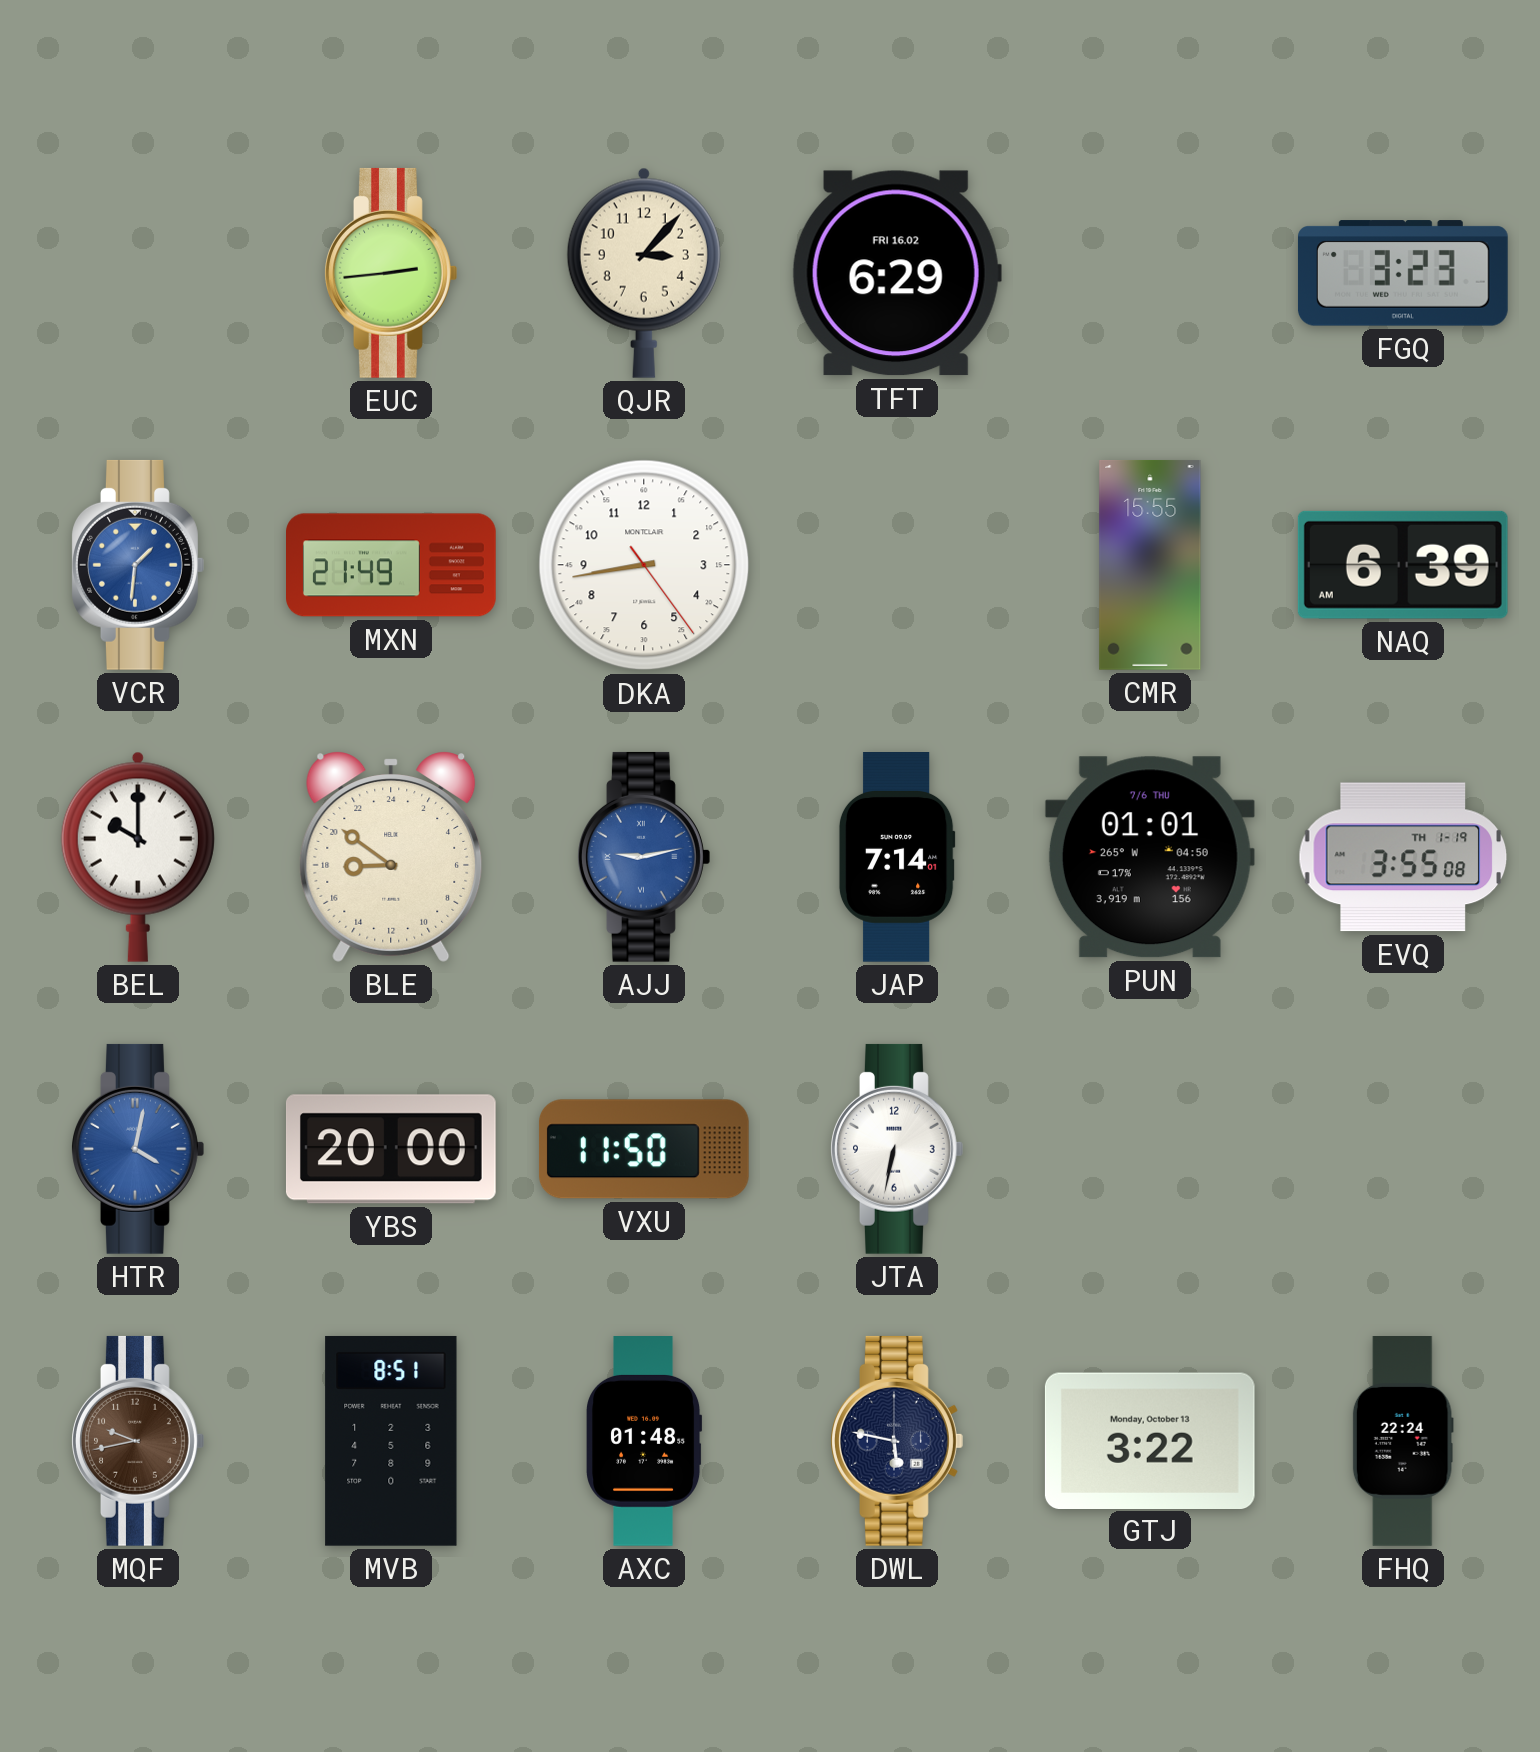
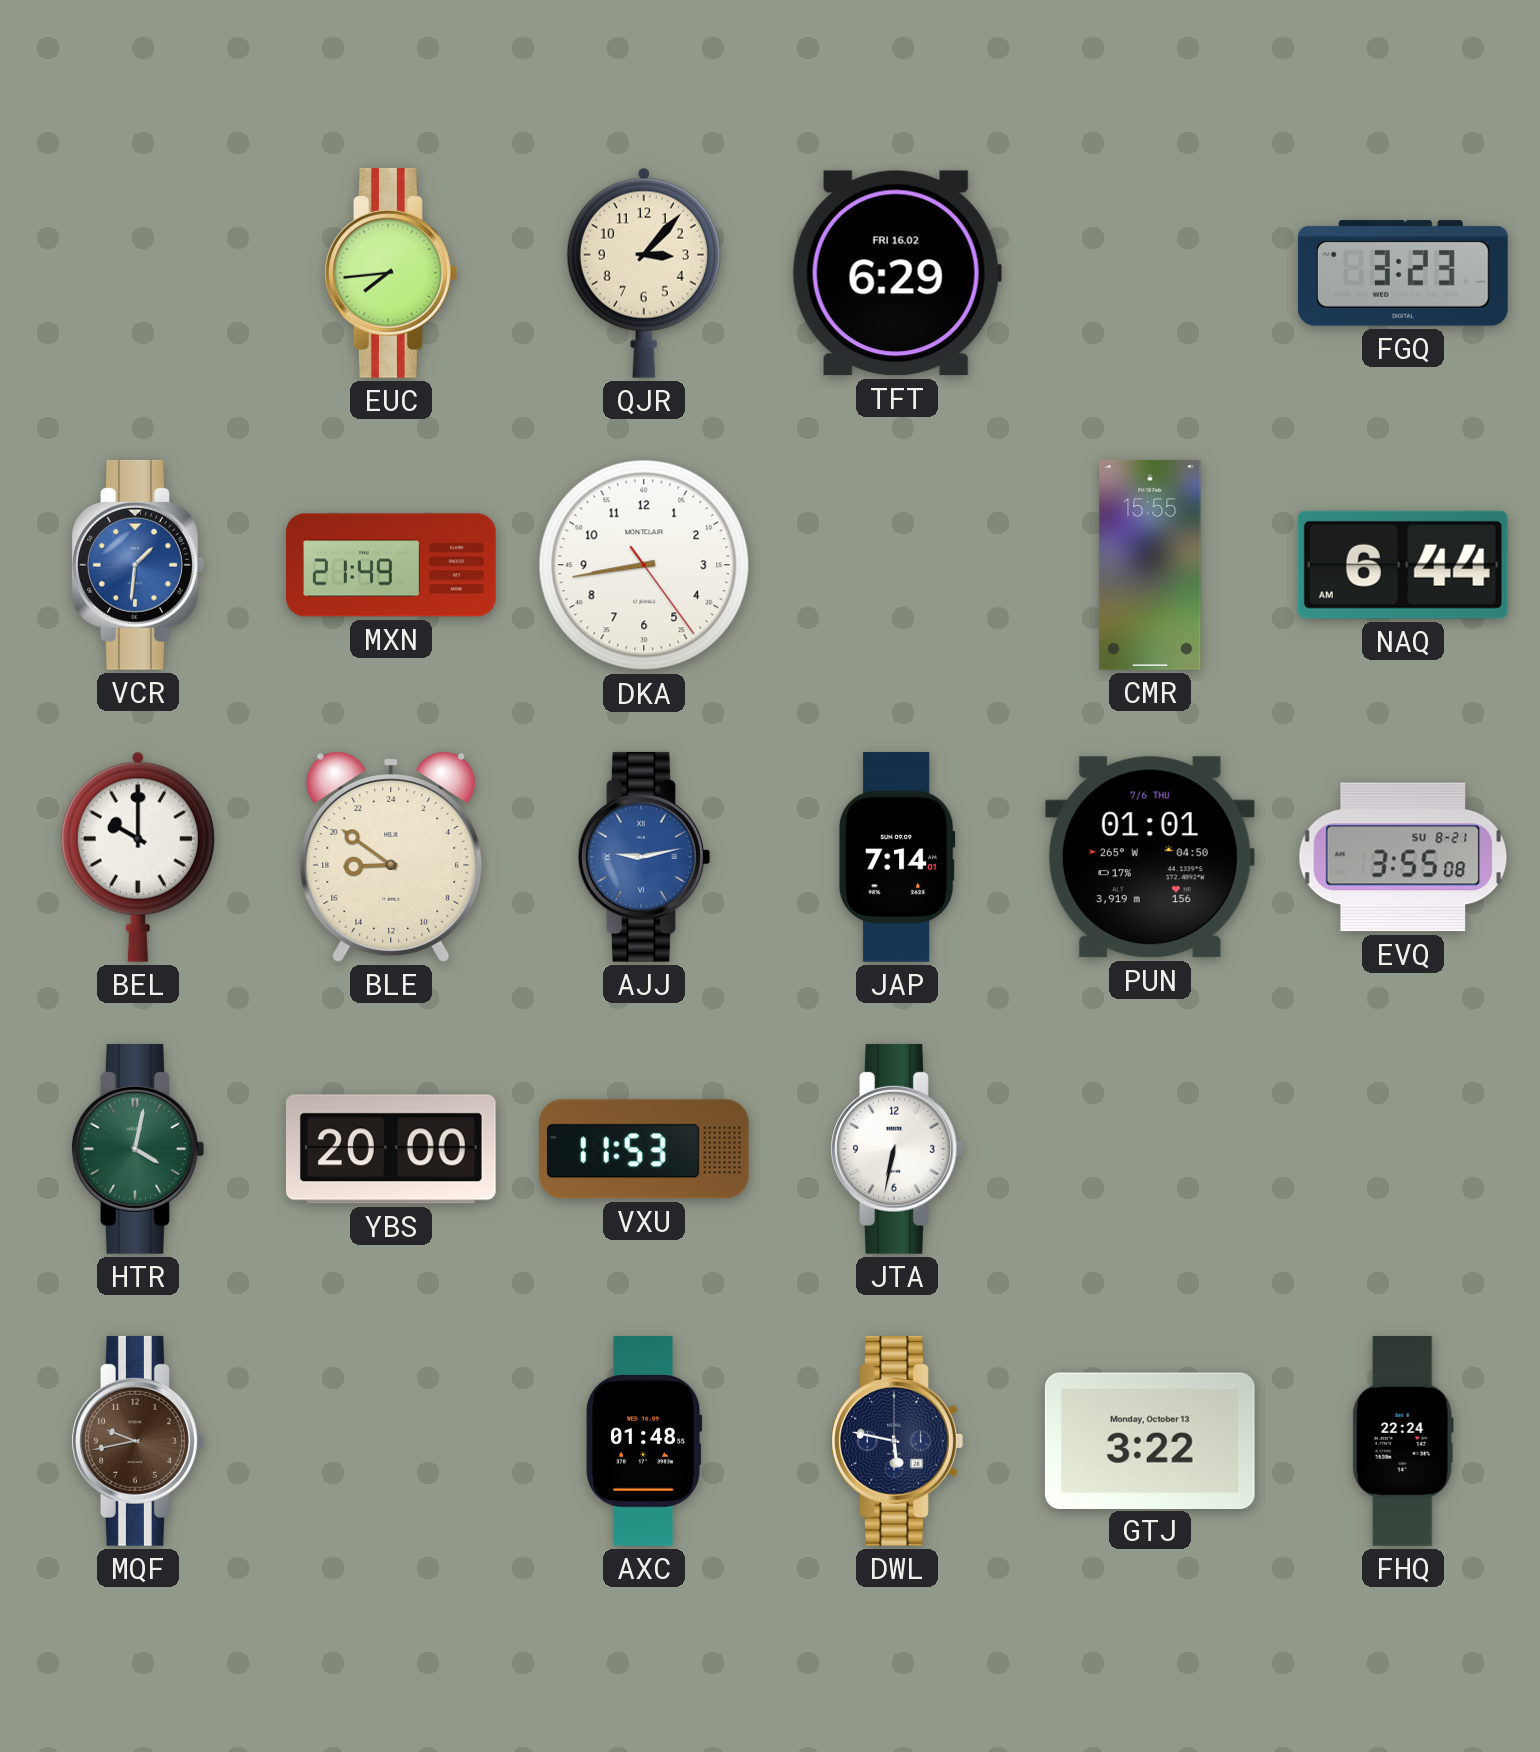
EUC: 2:44 -> 7:44
NAQ: 6:39 -> 6:44
EVQ date: TH 1-19 -> SU 8-21
HTR dial: blue -> green
VXU: 11:50 -> 11:53
MVB: 8:51 -> none
